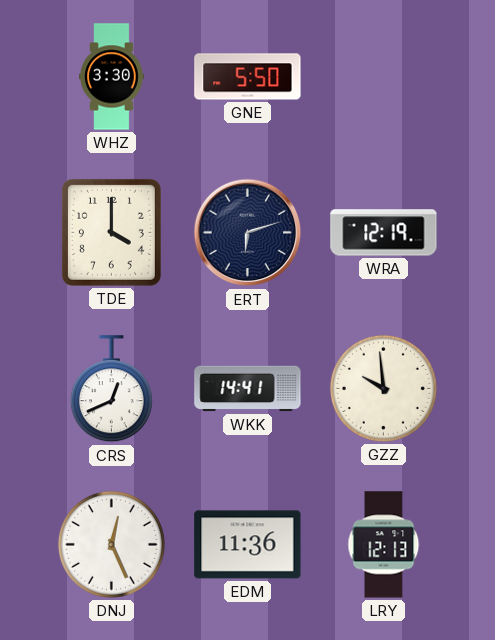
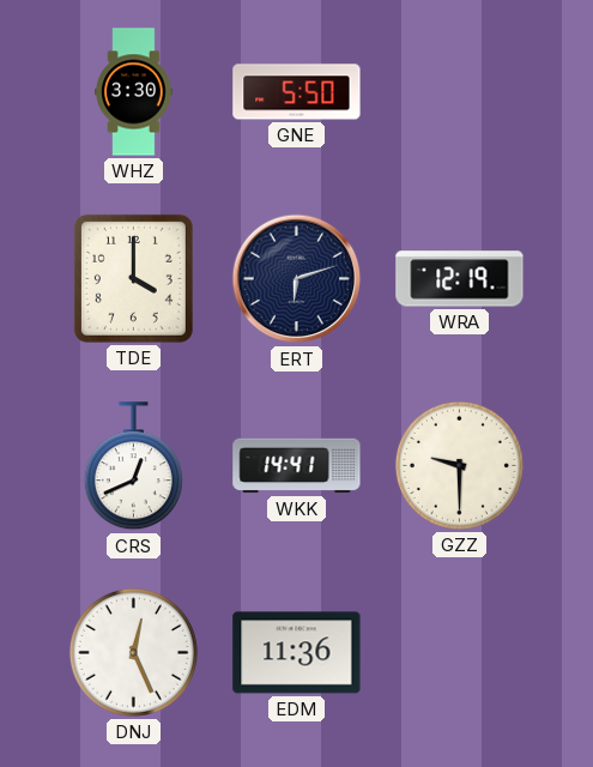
GZZ: 9:59 -> 9:30
LRY: 12:13 -> none
